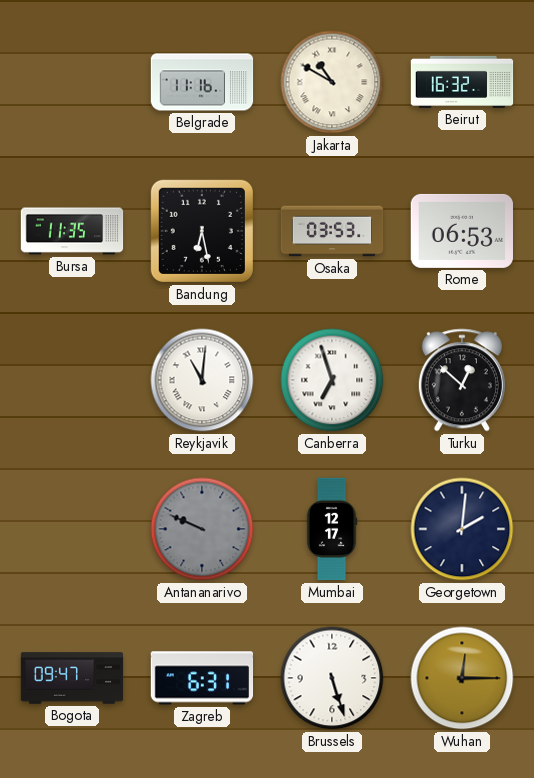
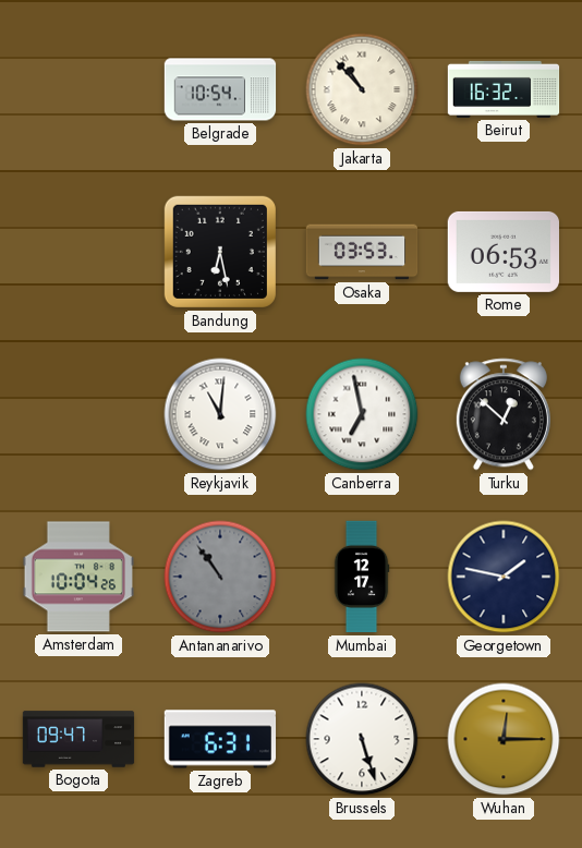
Belgrade: 11:16 -> 10:54
Jakarta: 10:50 -> 10:53
Bursa: 11:35 -> none
Canberra: 6:57 -> 6:58
Amsterdam: none -> 10:04
Antananarivo: 9:49 -> 10:54
Georgetown: 2:01 -> 1:47
